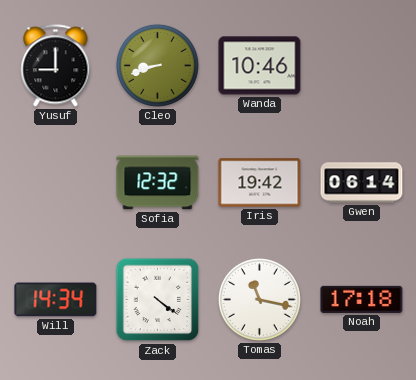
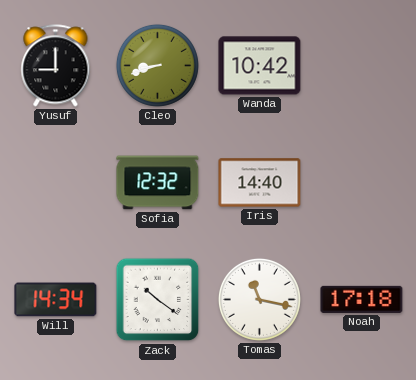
Wanda: 10:46 -> 10:42
Iris: 19:42 -> 14:40
Gwen: 06:14 -> none
Zack: 4:21 -> 10:21
